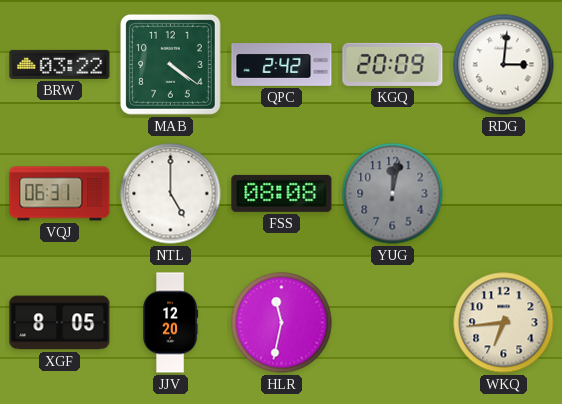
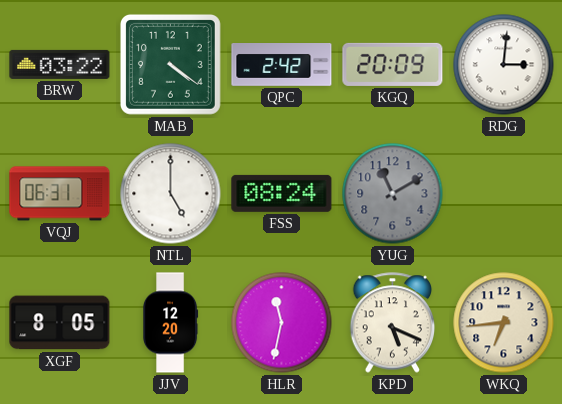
FSS: 08:08 -> 08:24
YUG: 12:02 -> 11:10
KPD: none -> 5:19
